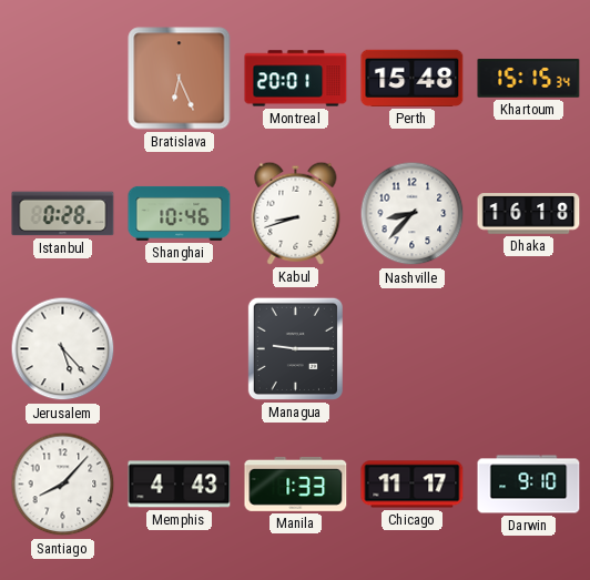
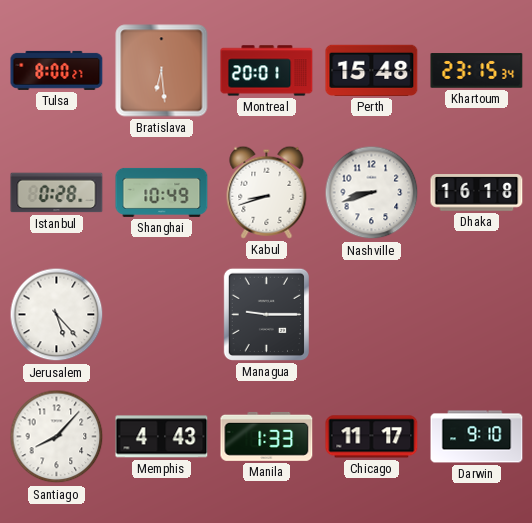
Tulsa: none -> 8:00
Bratislava: 6:26 -> 6:29
Khartoum: 15:15 -> 23:15
Shanghai: 10:46 -> 10:49
Nashville: 8:37 -> 8:42
